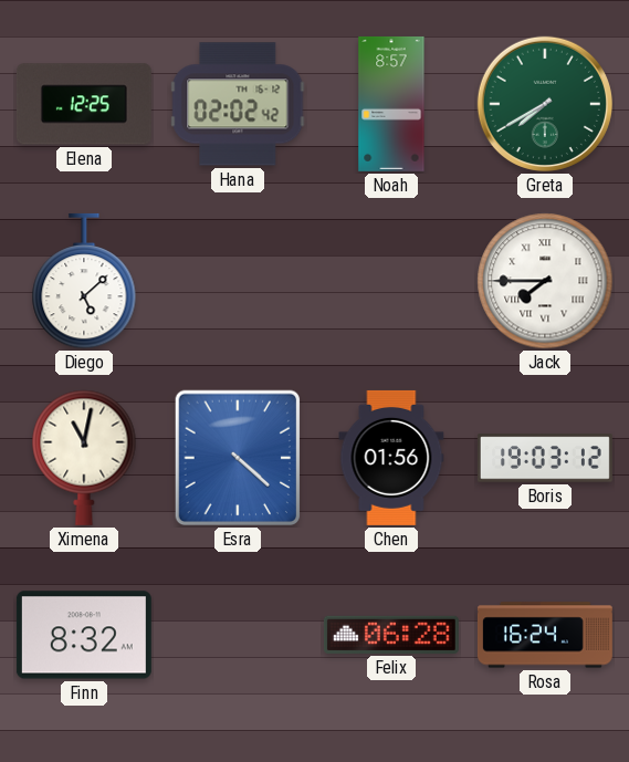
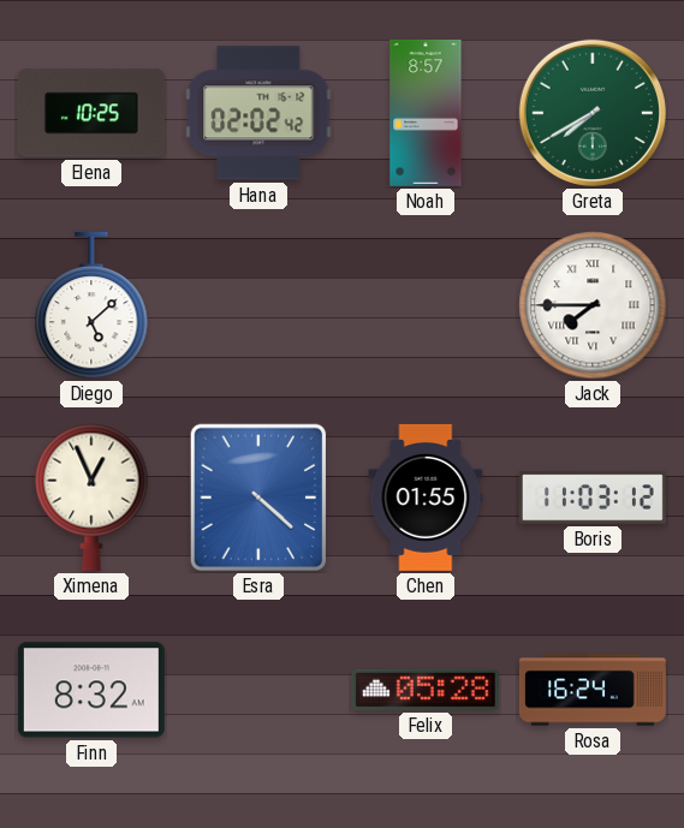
Elena: 12:25 -> 10:25
Ximena: 11:02 -> 12:56
Chen: 01:56 -> 01:55
Boris: 19:03 -> 11:03
Felix: 06:28 -> 05:28
